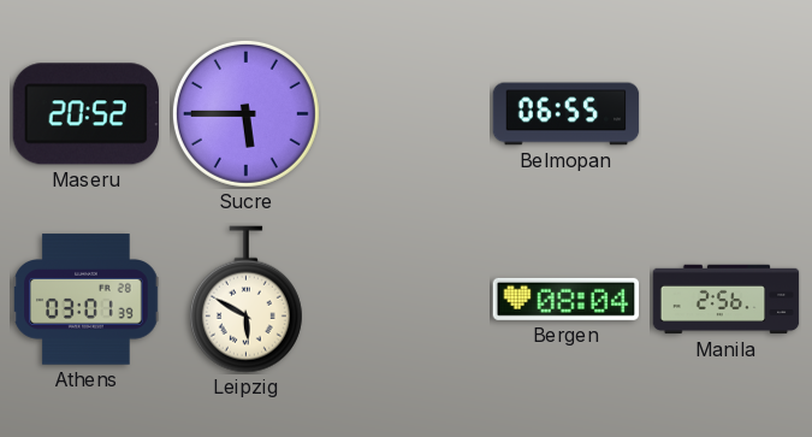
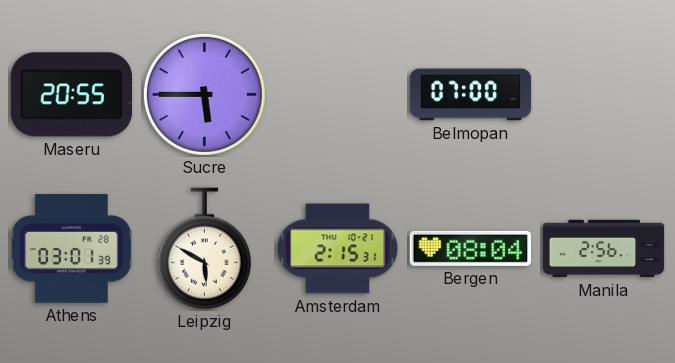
Maseru: 20:52 -> 20:55
Belmopan: 06:55 -> 07:00
Amsterdam: none -> 2:15
